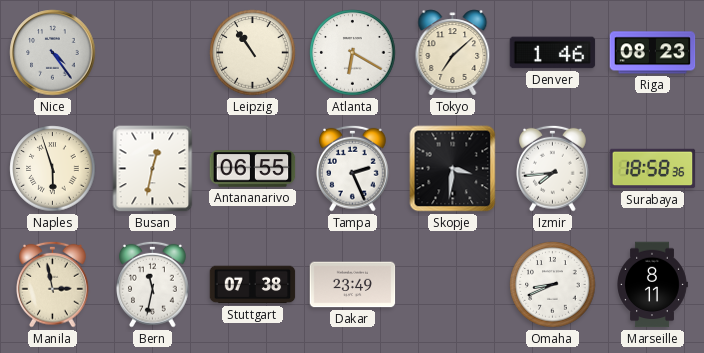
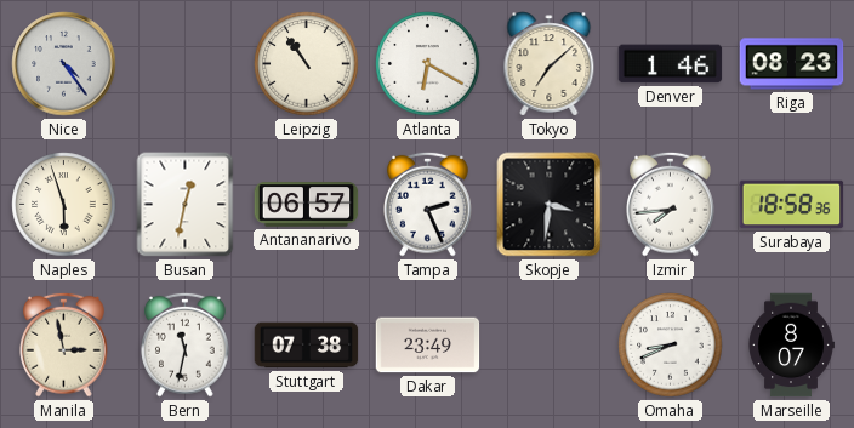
Antananarivo: 06:55 -> 06:57
Marseille: 8:11 -> 8:07
